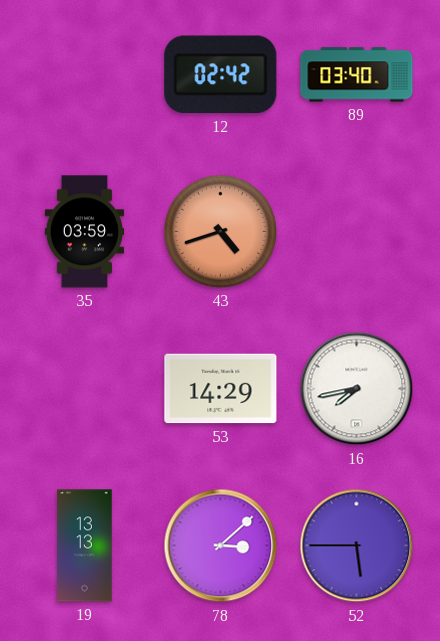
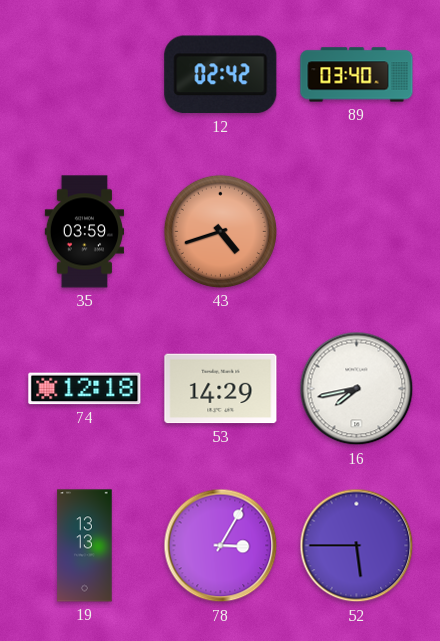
74: none -> 12:18
78: 3:08 -> 3:05
